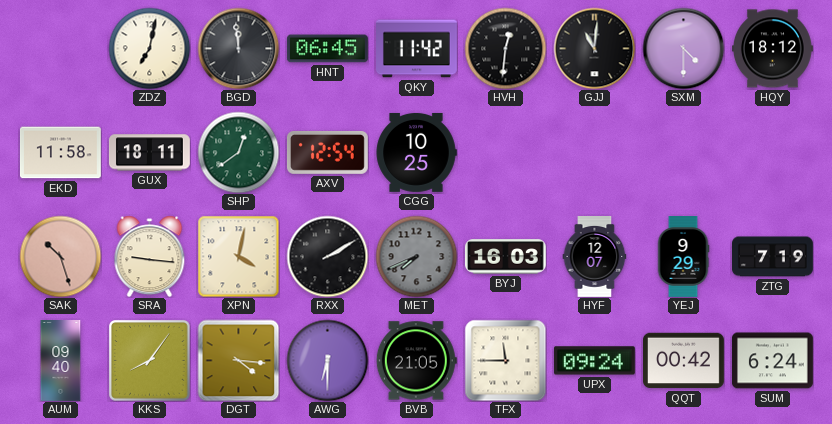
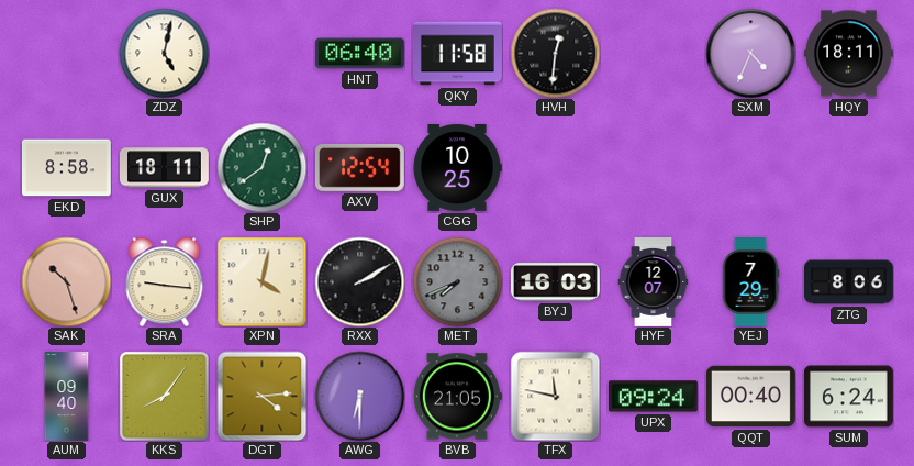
ZDZ: 7:02 -> 5:02
BGD: 11:59 -> none
HNT: 06:45 -> 06:40
QKY: 11:42 -> 11:58
GJJ: 11:01 -> none
SXM: 4:30 -> 4:34
HQY: 18:12 -> 18:11
EKD: 11:58 -> 8:58
YEJ: 9:29 -> 7:29
ZTG: 7:19 -> 8:06
DGT: 4:16 -> 4:14
TFX: 11:45 -> 11:47
QQT: 00:42 -> 00:40
